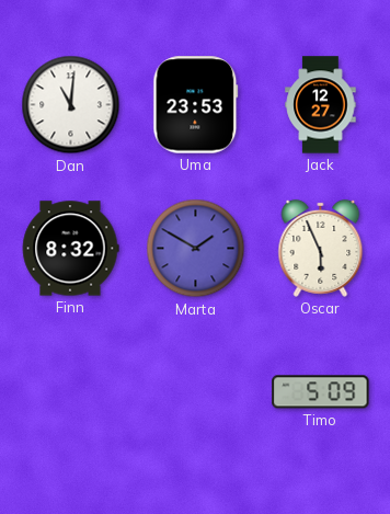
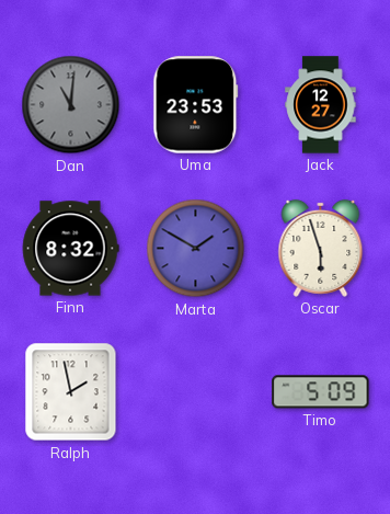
Dan dial: white -> grey
Oscar: 5:56 -> 5:57
Ralph: none -> 1:58
